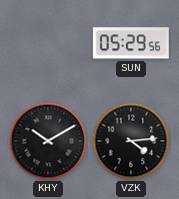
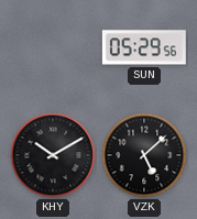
VZK: 4:14 -> 5:08
